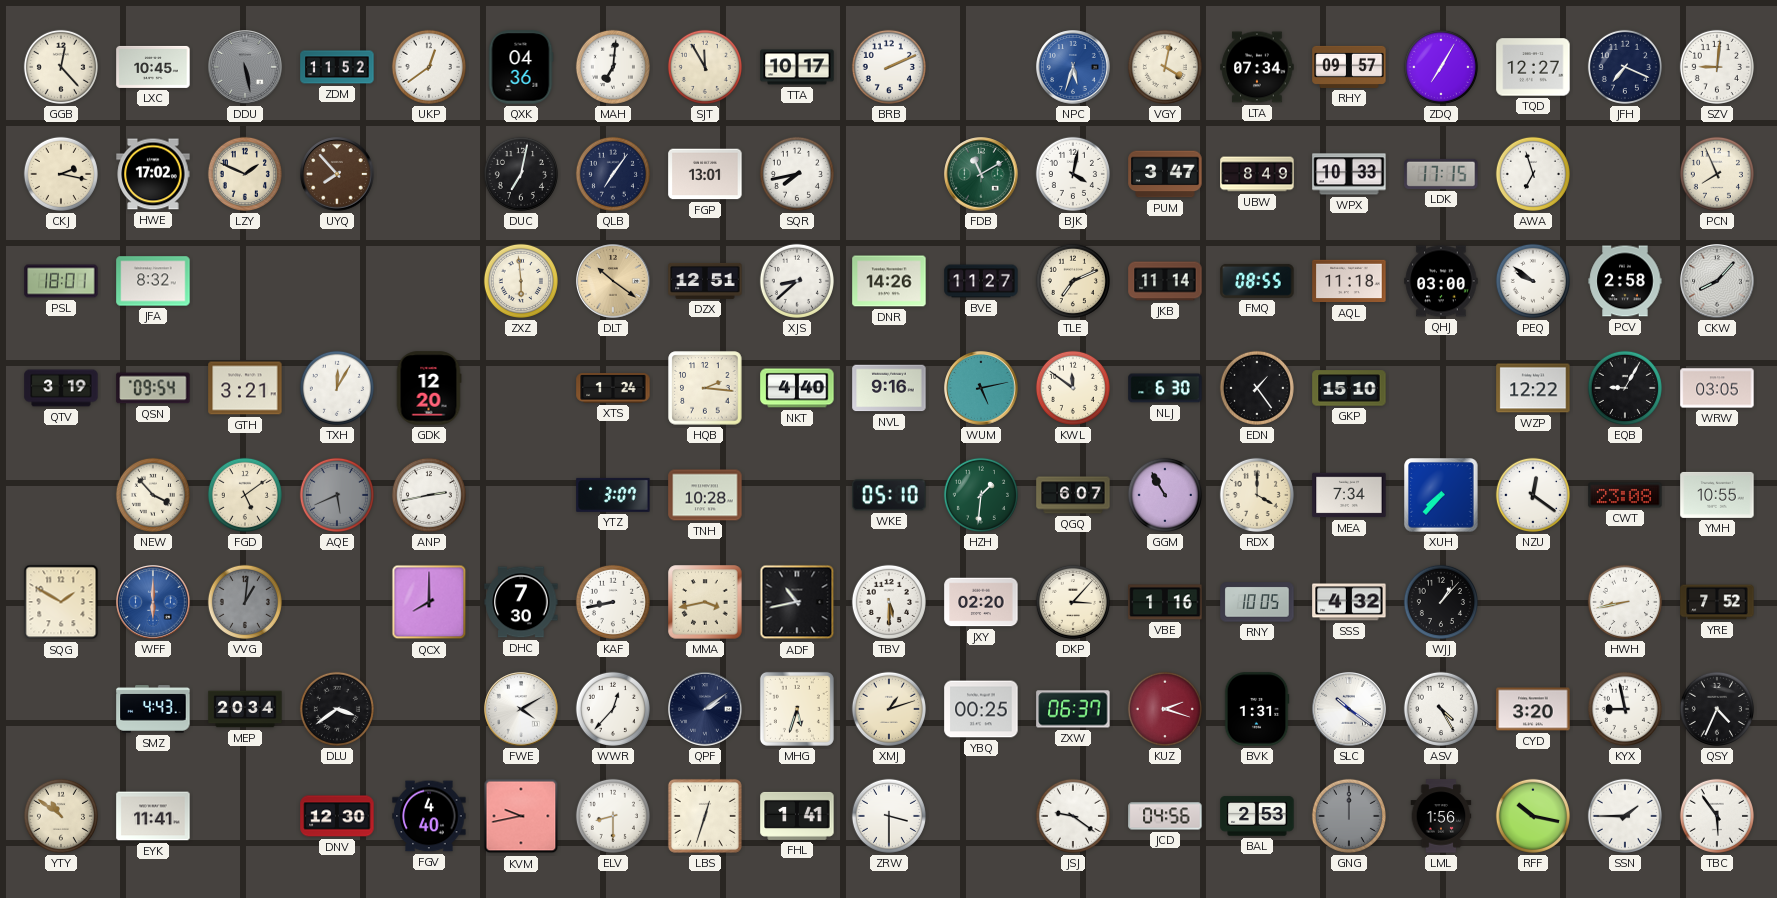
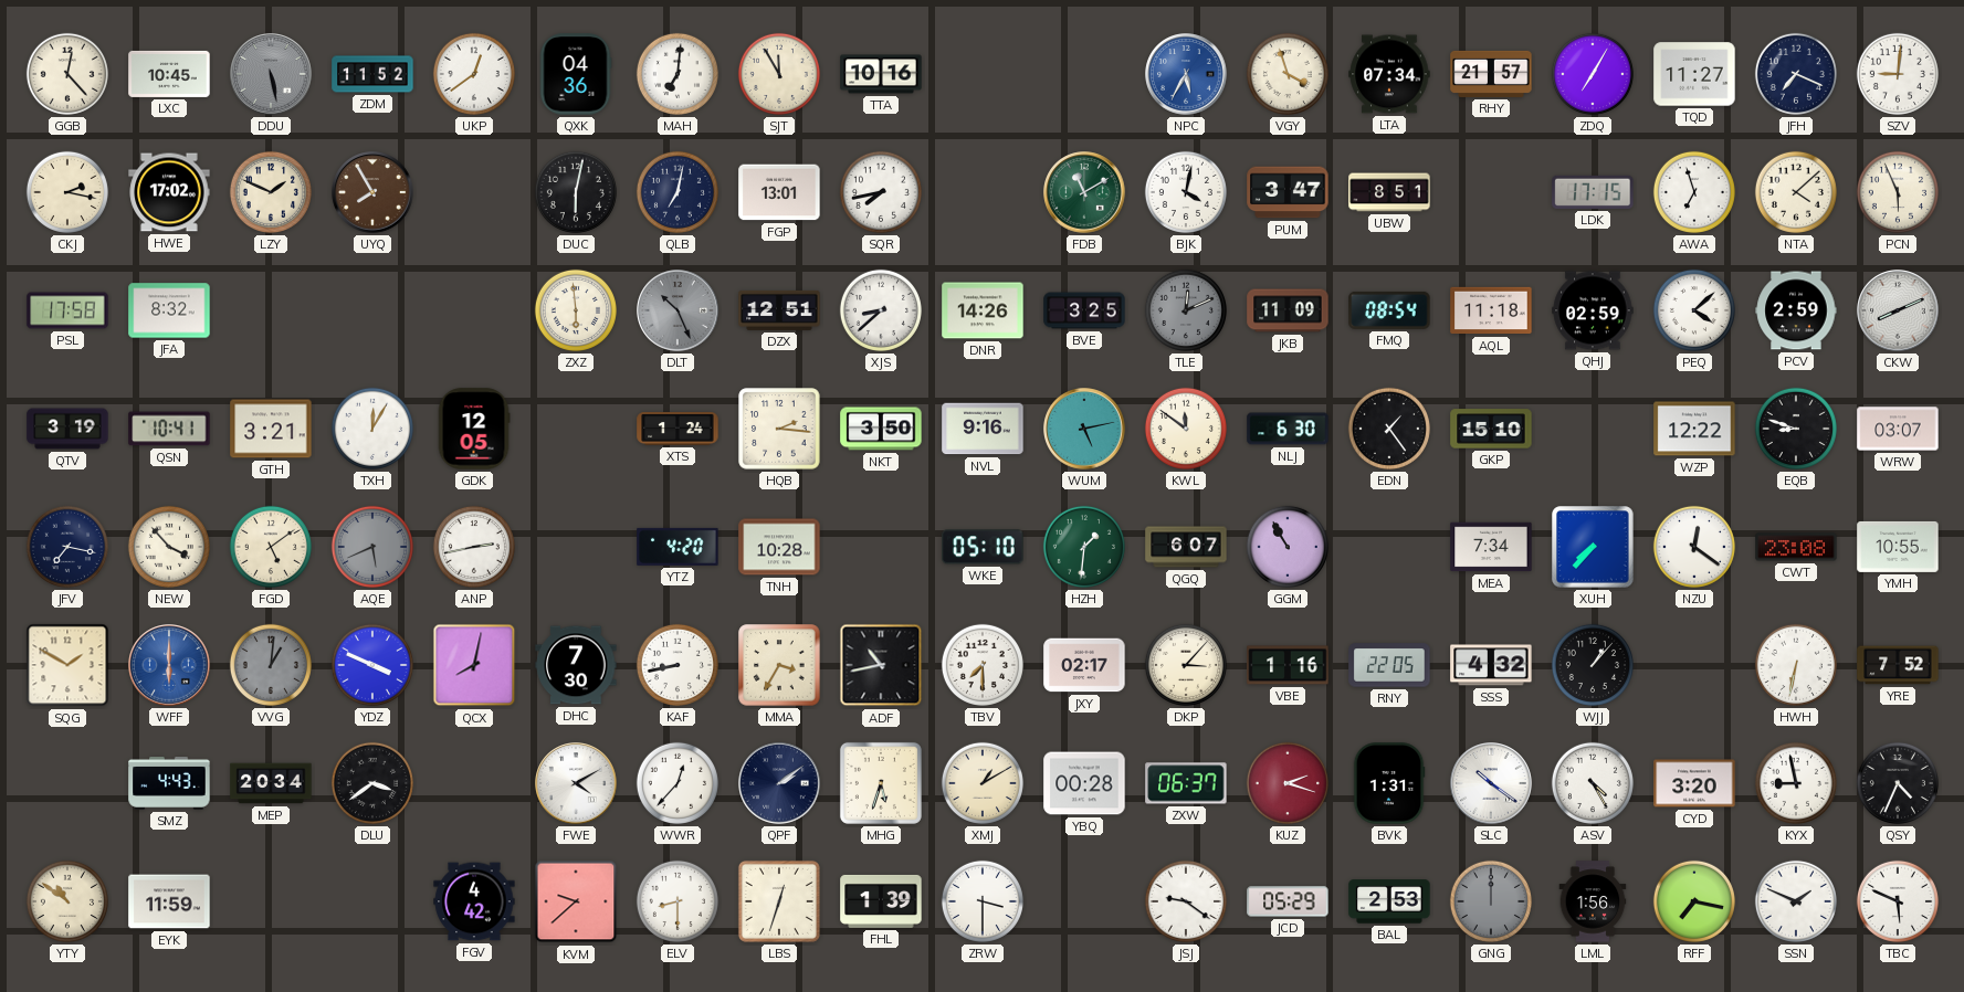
TTA: 10:17 -> 10:16
BRB: 2:11 -> none
NPC: 5:33 -> 5:35
VGY: 4:02 -> 3:57
RHY: 09:57 -> 21:57
TQD: 12:27 -> 11:27
UYQ: 7:53 -> 7:55
DUC: 7:02 -> 6:02
QLB: 7:06 -> 7:02
UBW: 8:49 -> 8:51
WPX: 10:33 -> none
NTA: none -> 4:08
PCN: 7:56 -> 5:56
PSL: 18:01 -> 17:58
DLT: 10:21 -> 10:26
DLT dial: champagne -> grey
BVE: 11:27 -> 3:25
TLE: 7:11 -> 12:11
TLE dial: cream -> grey
JKB: 11:14 -> 11:09
FMQ: 08:55 -> 08:54
QHJ: 03:00 -> 02:59
PEQ: 9:51 -> 4:08
PCV: 2:58 -> 2:59
CKW: 8:07 -> 8:11
QSN: 09:54 -> 10:41
GDK: 12:20 -> 12:05
NKT: 4:40 -> 3:50
EQB: 9:05 -> 8:48
WRW: 03:05 -> 03:07
JFV: none -> 7:17
YTZ: 3:07 -> 4:20
RDX: 4:00 -> none
YDZ: none -> 3:49
QCX: 8:00 -> 8:02
MMA: 3:43 -> 3:35
TBV: 5:30 -> 7:30
JXY: 02:20 -> 02:17
RNY: 10:05 -> 22:05
HWH: 8:43 -> 6:32
XMJ: 1:12 -> 1:10
YBQ: 00:25 -> 00:28
EYK: 11:41 -> 11:59
DNV: 12:30 -> none
FGV: 4:40 -> 4:42
KVM: 9:43 -> 9:38
FHL: 1:41 -> 1:39
JCD: 04:56 -> 05:29
RFF: 10:17 -> 7:17
SSN: 1:45 -> 1:49
TBC: 5:54 -> 5:49
